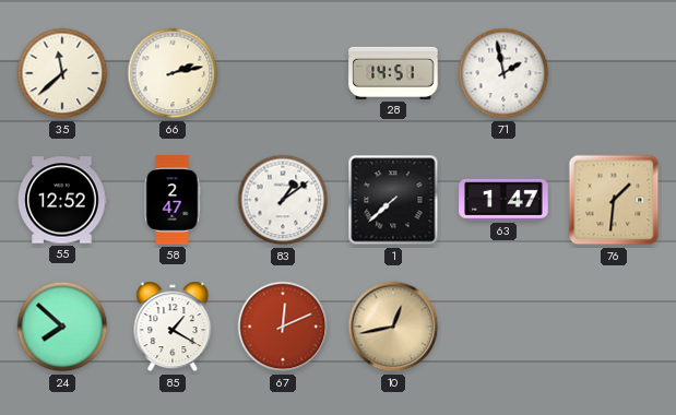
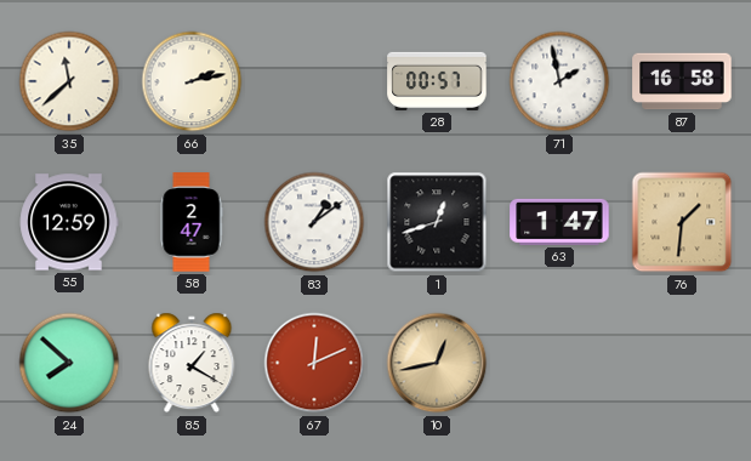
28: 14:51 -> 00:57
87: none -> 16:58
55: 12:52 -> 12:59
1: 7:38 -> 12:42
